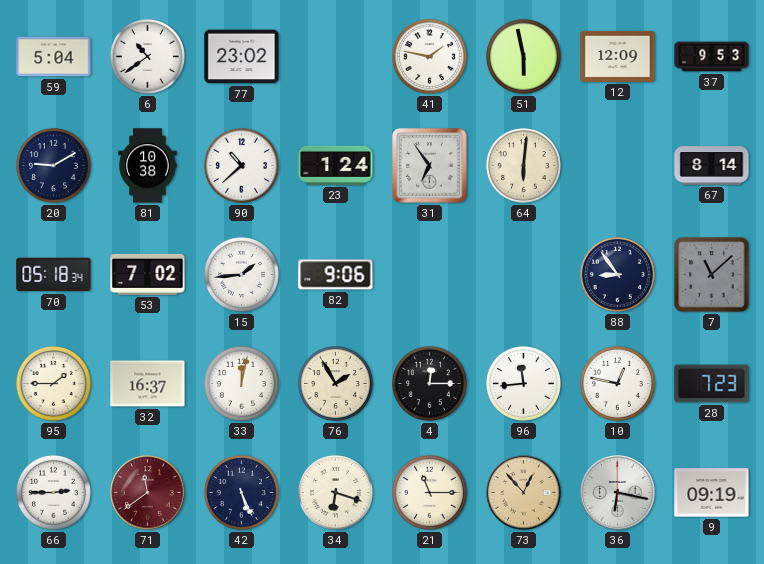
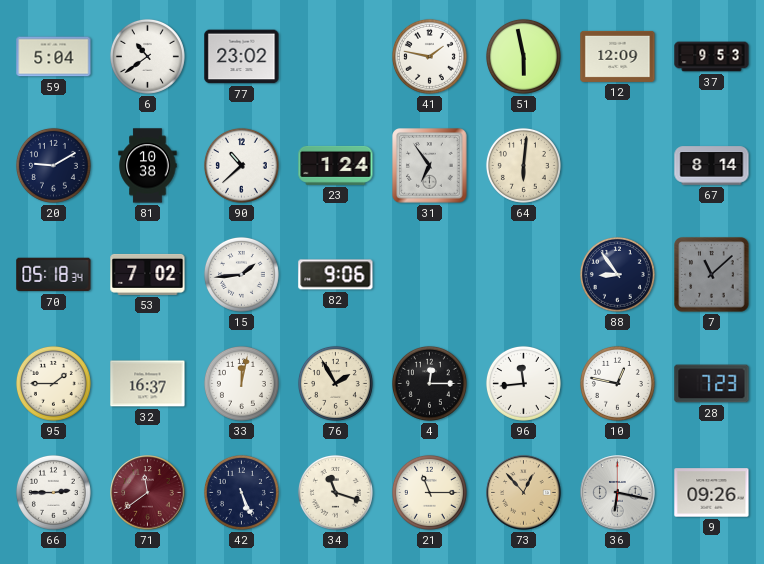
34: 6:18 -> 11:18
9: 09:19 -> 09:26
